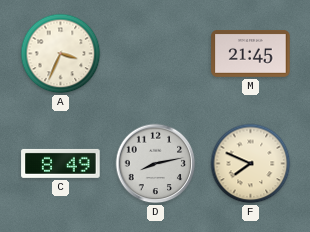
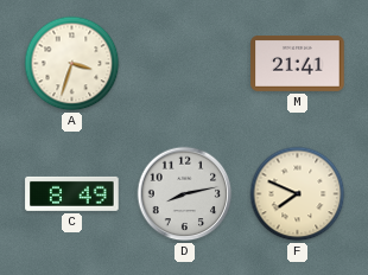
A: 3:34 -> 3:33
M: 21:45 -> 21:41
